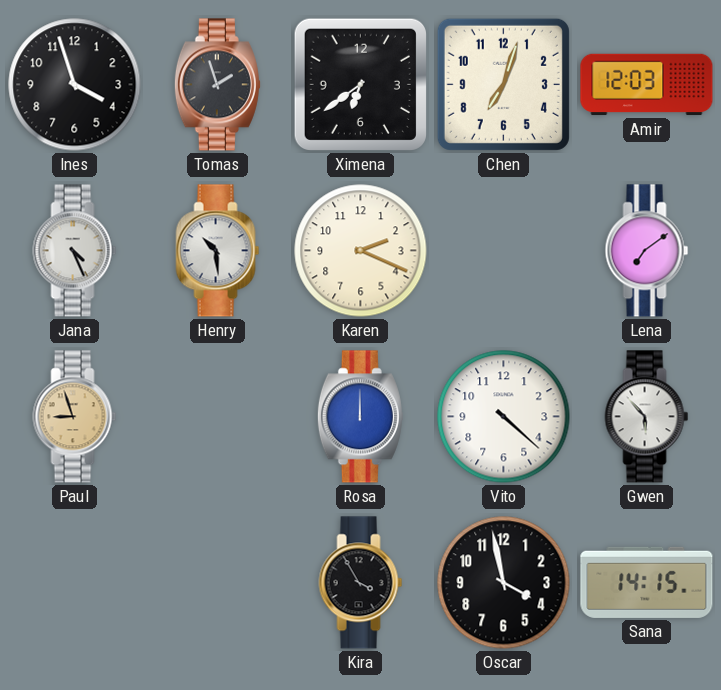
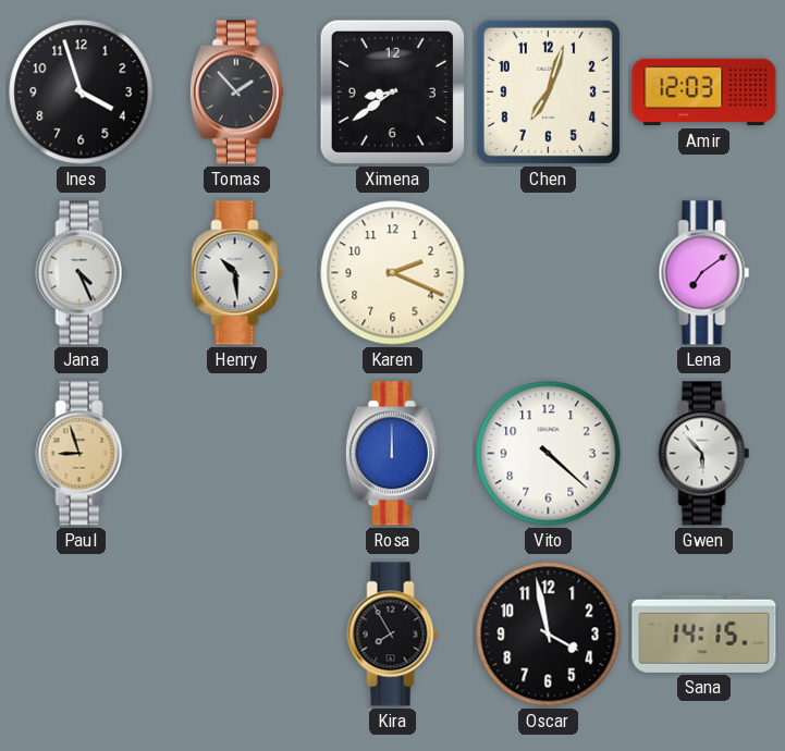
Tomas: 1:57 -> 1:53
Ximena: 6:39 -> 8:39
Kira: 3:55 -> 7:55
